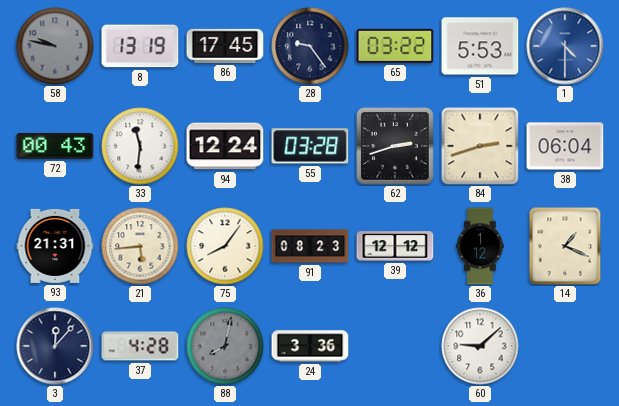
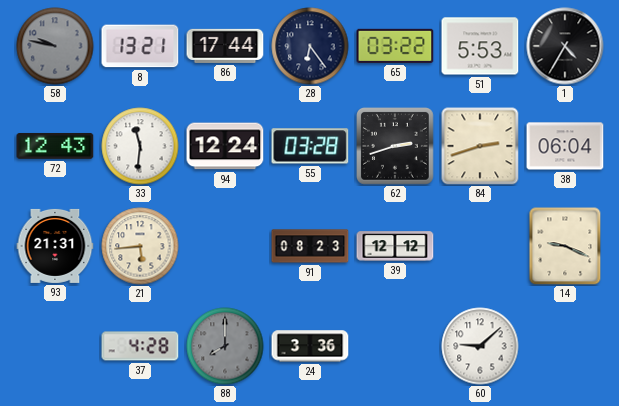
8: 13:19 -> 13:21
86: 17:45 -> 17:44
28: 9:24 -> 6:24
1: 4:30 -> 4:35
1 dial: blue -> black
72: 00:43 -> 12:43
75: 8:06 -> none
36: 1:12 -> none
14: 1:19 -> 9:19
3: 12:07 -> none
88: 8:02 -> 8:00
